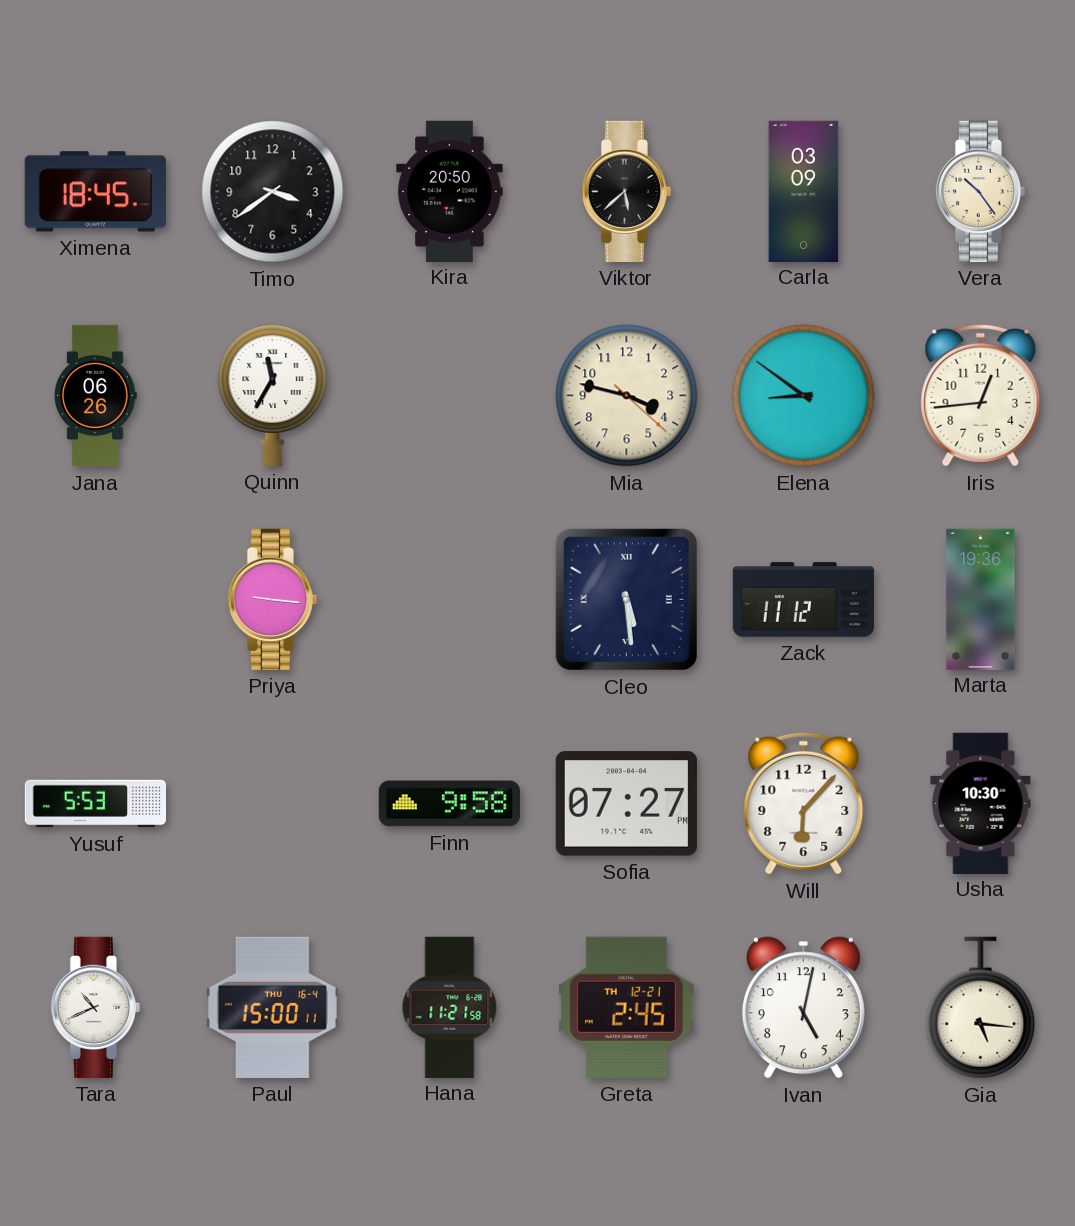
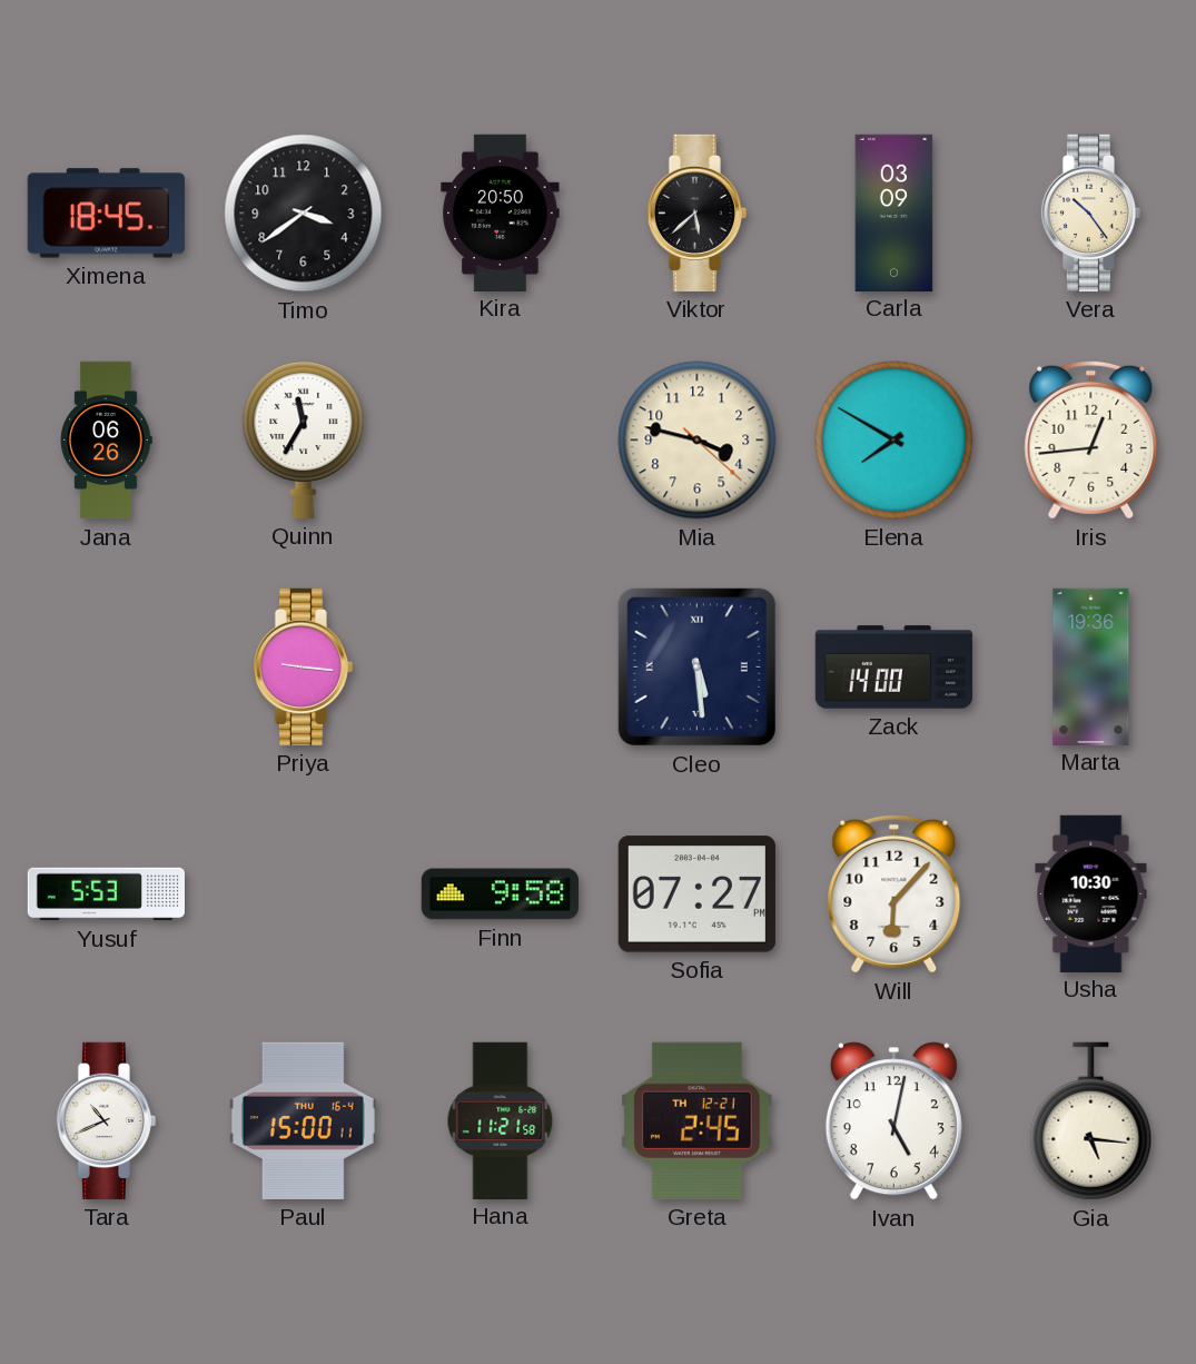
Elena: 8:51 -> 7:50
Zack: 11:12 -> 14:00
